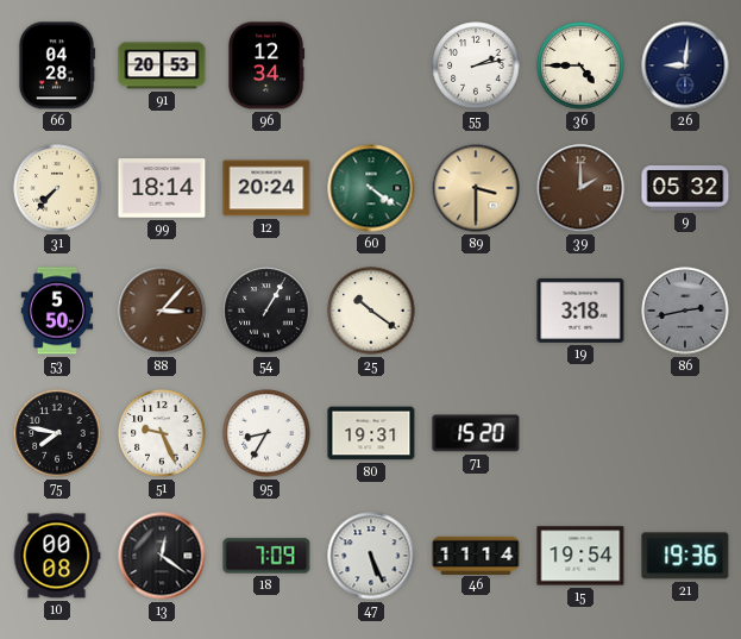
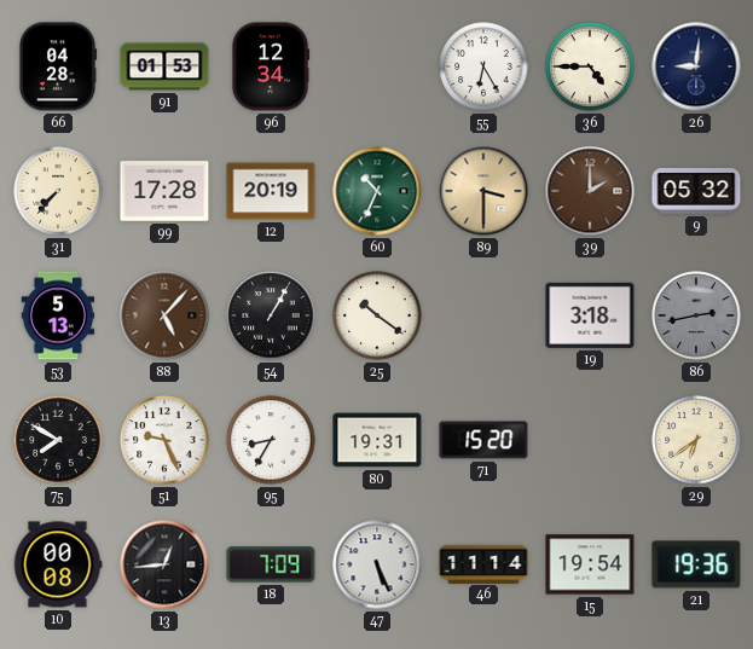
91: 20:53 -> 01:53
55: 2:13 -> 6:25
99: 18:14 -> 17:28
12: 20:24 -> 20:19
60: 4:21 -> 10:34
53: 5:50 -> 5:13
88: 3:07 -> 5:07
75: 7:47 -> 7:50
29: none -> 6:39
13: 12:21 -> 12:44
